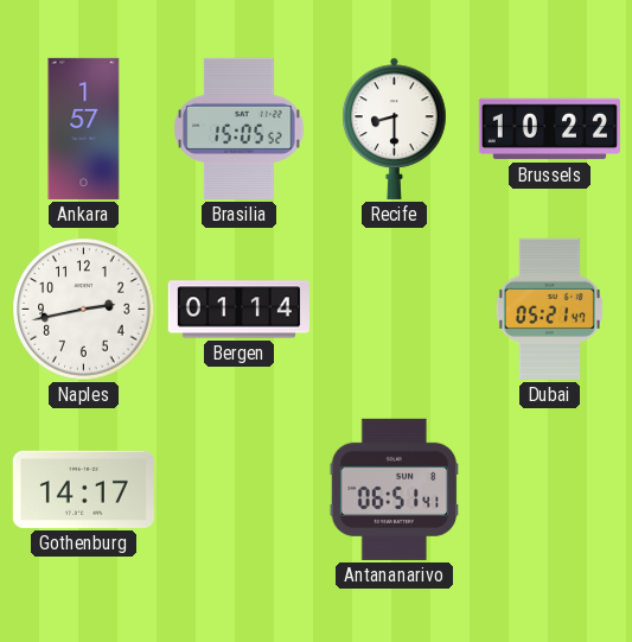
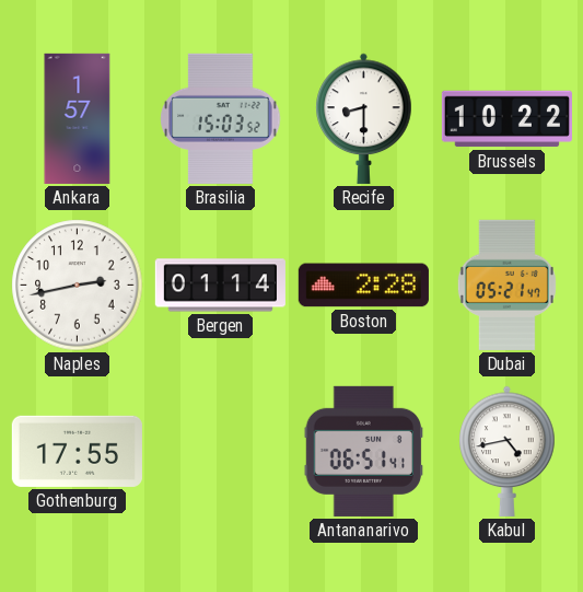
Brasilia: 15:05 -> 15:03
Boston: none -> 2:28
Gothenburg: 14:17 -> 17:55
Kabul: none -> 4:43
